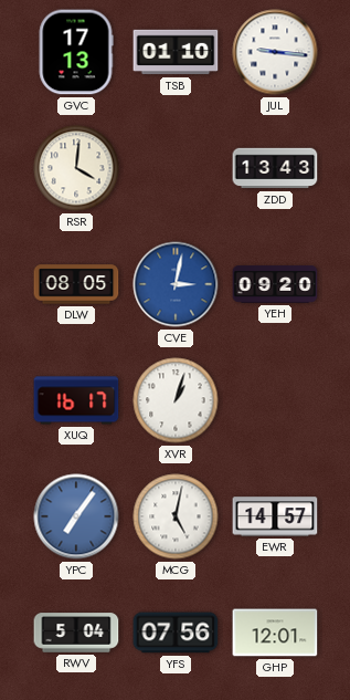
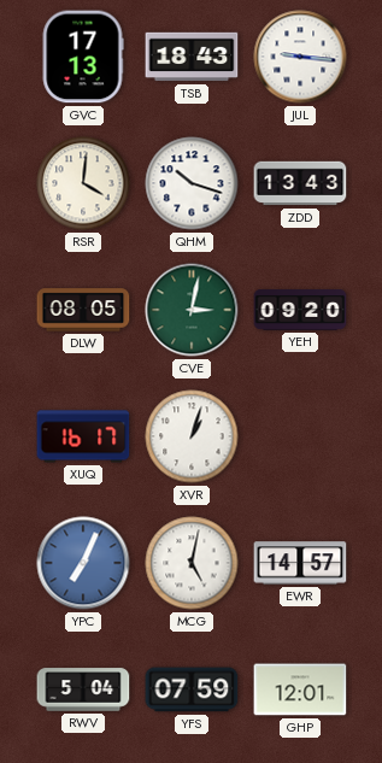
TSB: 01:10 -> 18:43
QHM: none -> 10:18
CVE dial: blue -> green
YPC: 7:06 -> 7:04
YFS: 07:56 -> 07:59
